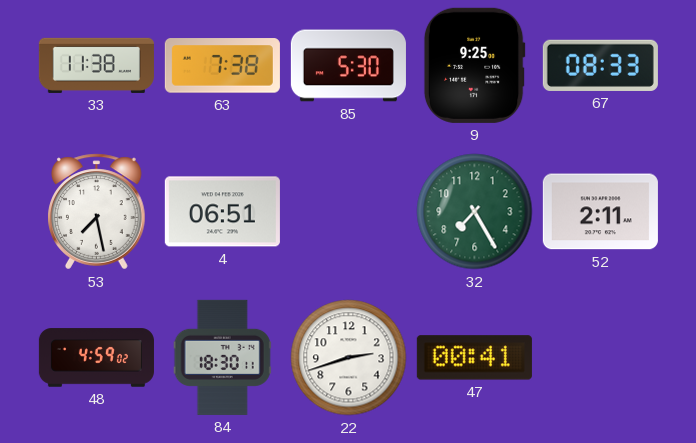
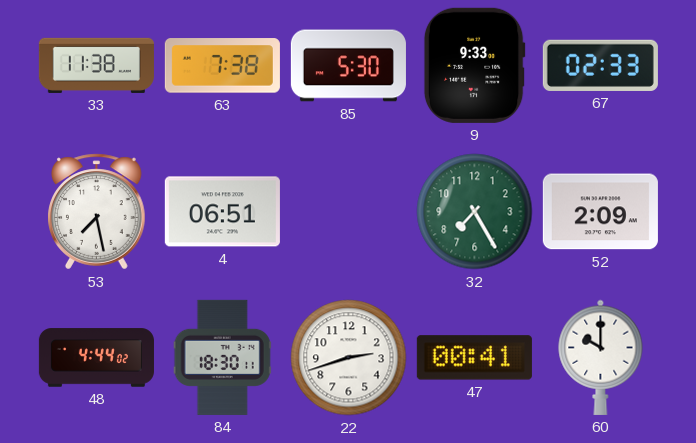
9: 9:25 -> 9:33
67: 08:33 -> 02:33
52: 2:11 -> 2:09
48: 4:59 -> 4:44
60: none -> 10:00
